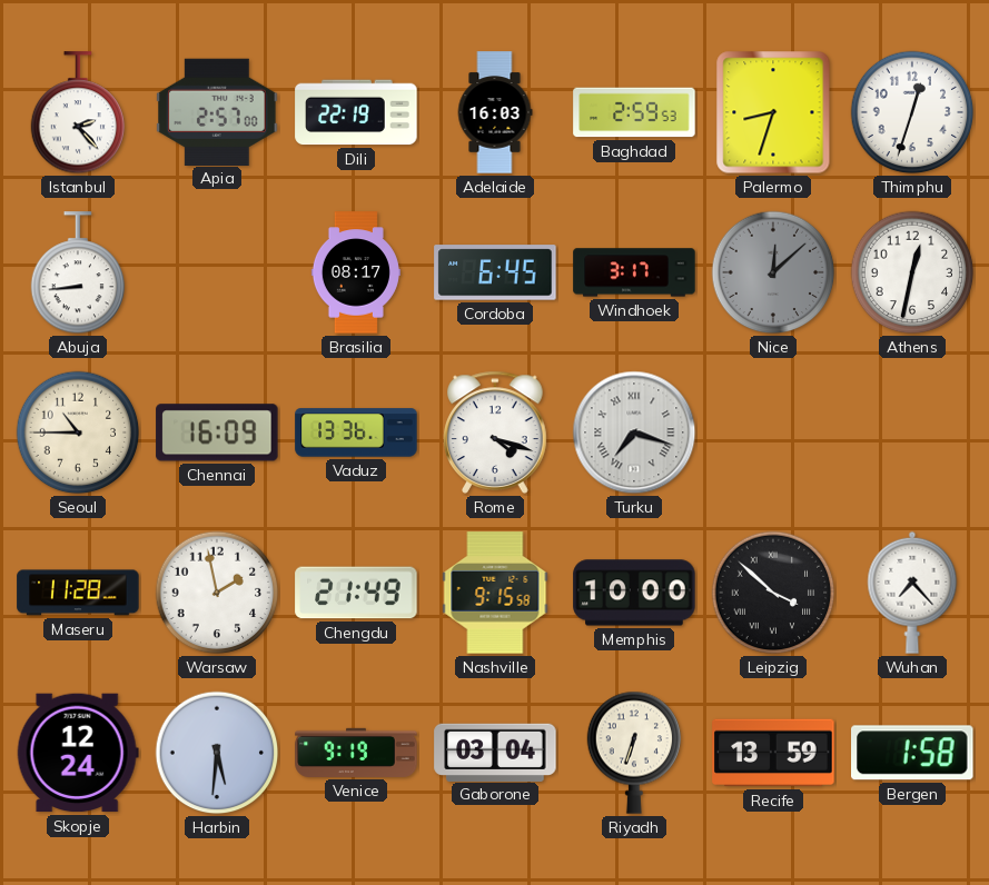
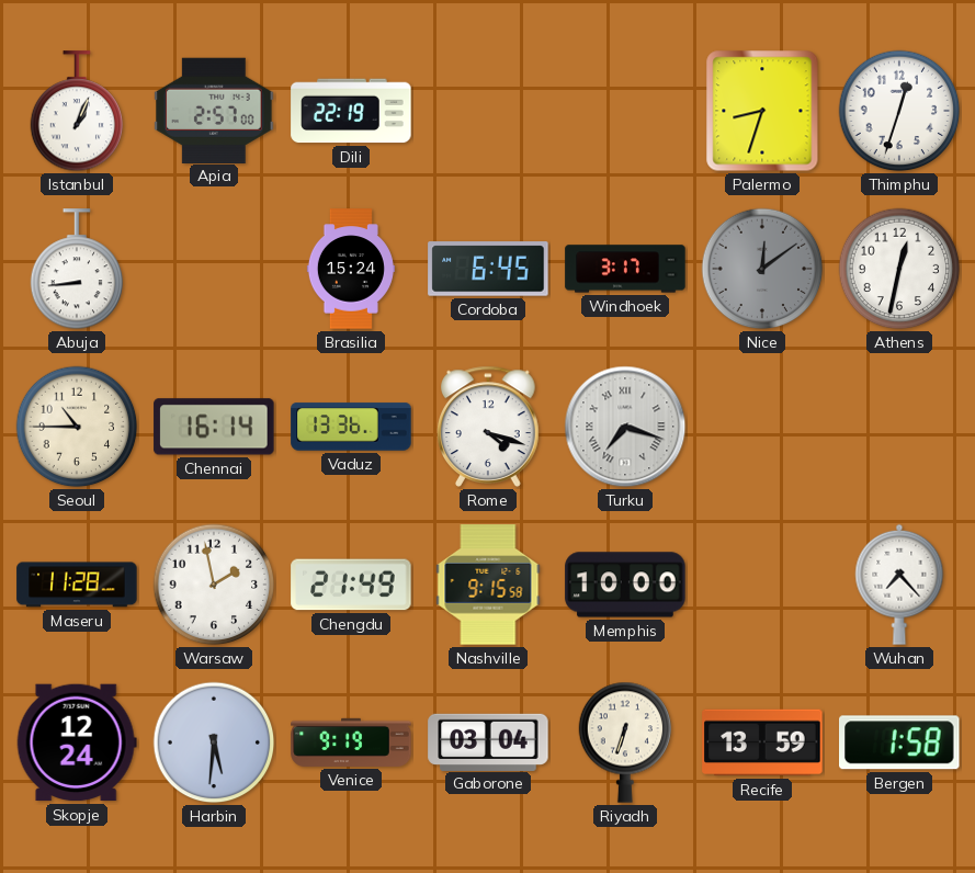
Istanbul: 2:23 -> 1:04
Adelaide: 16:03 -> none
Baghdad: 2:59 -> none
Brasilia: 08:17 -> 15:24
Nice: 12:08 -> 12:09
Chennai: 16:09 -> 16:14
Leipzig: 3:52 -> none
